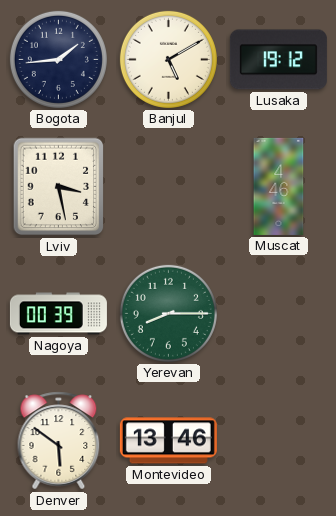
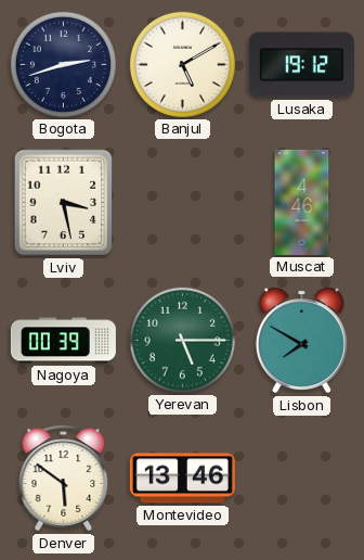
Bogota: 1:44 -> 2:42
Yerevan: 8:15 -> 5:15
Lisbon: none -> 7:50
